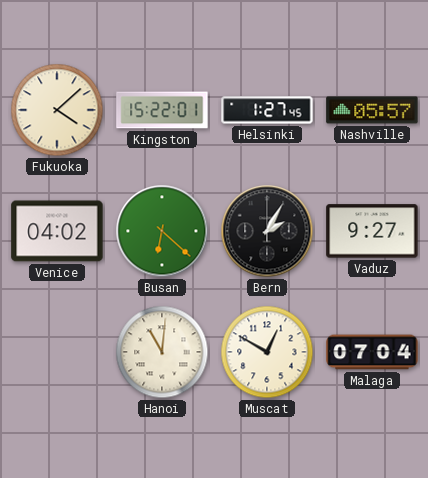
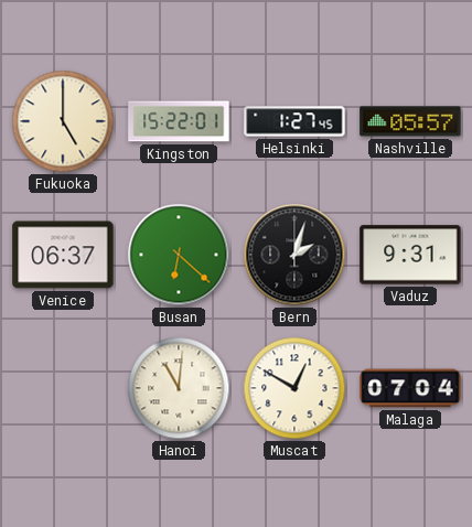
Fukuoka: 4:08 -> 5:00
Venice: 04:02 -> 06:37
Bern: 2:05 -> 2:03
Vaduz: 9:27 -> 9:31
